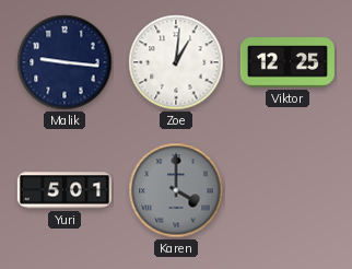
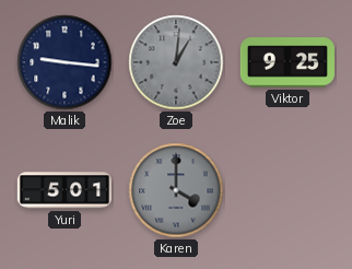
Zoe dial: white -> grey
Viktor: 12:25 -> 9:25
